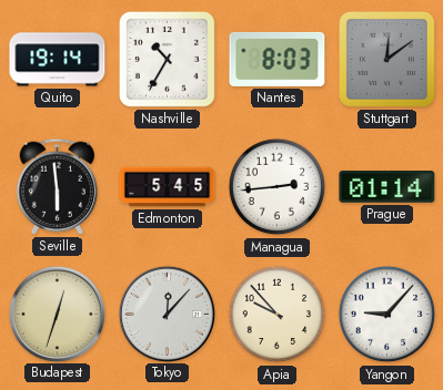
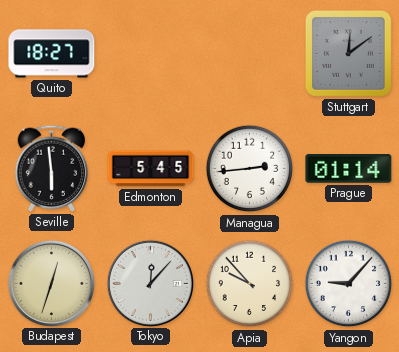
Quito: 19:14 -> 18:27
Nashville: 10:35 -> none
Nantes: 8:03 -> none
